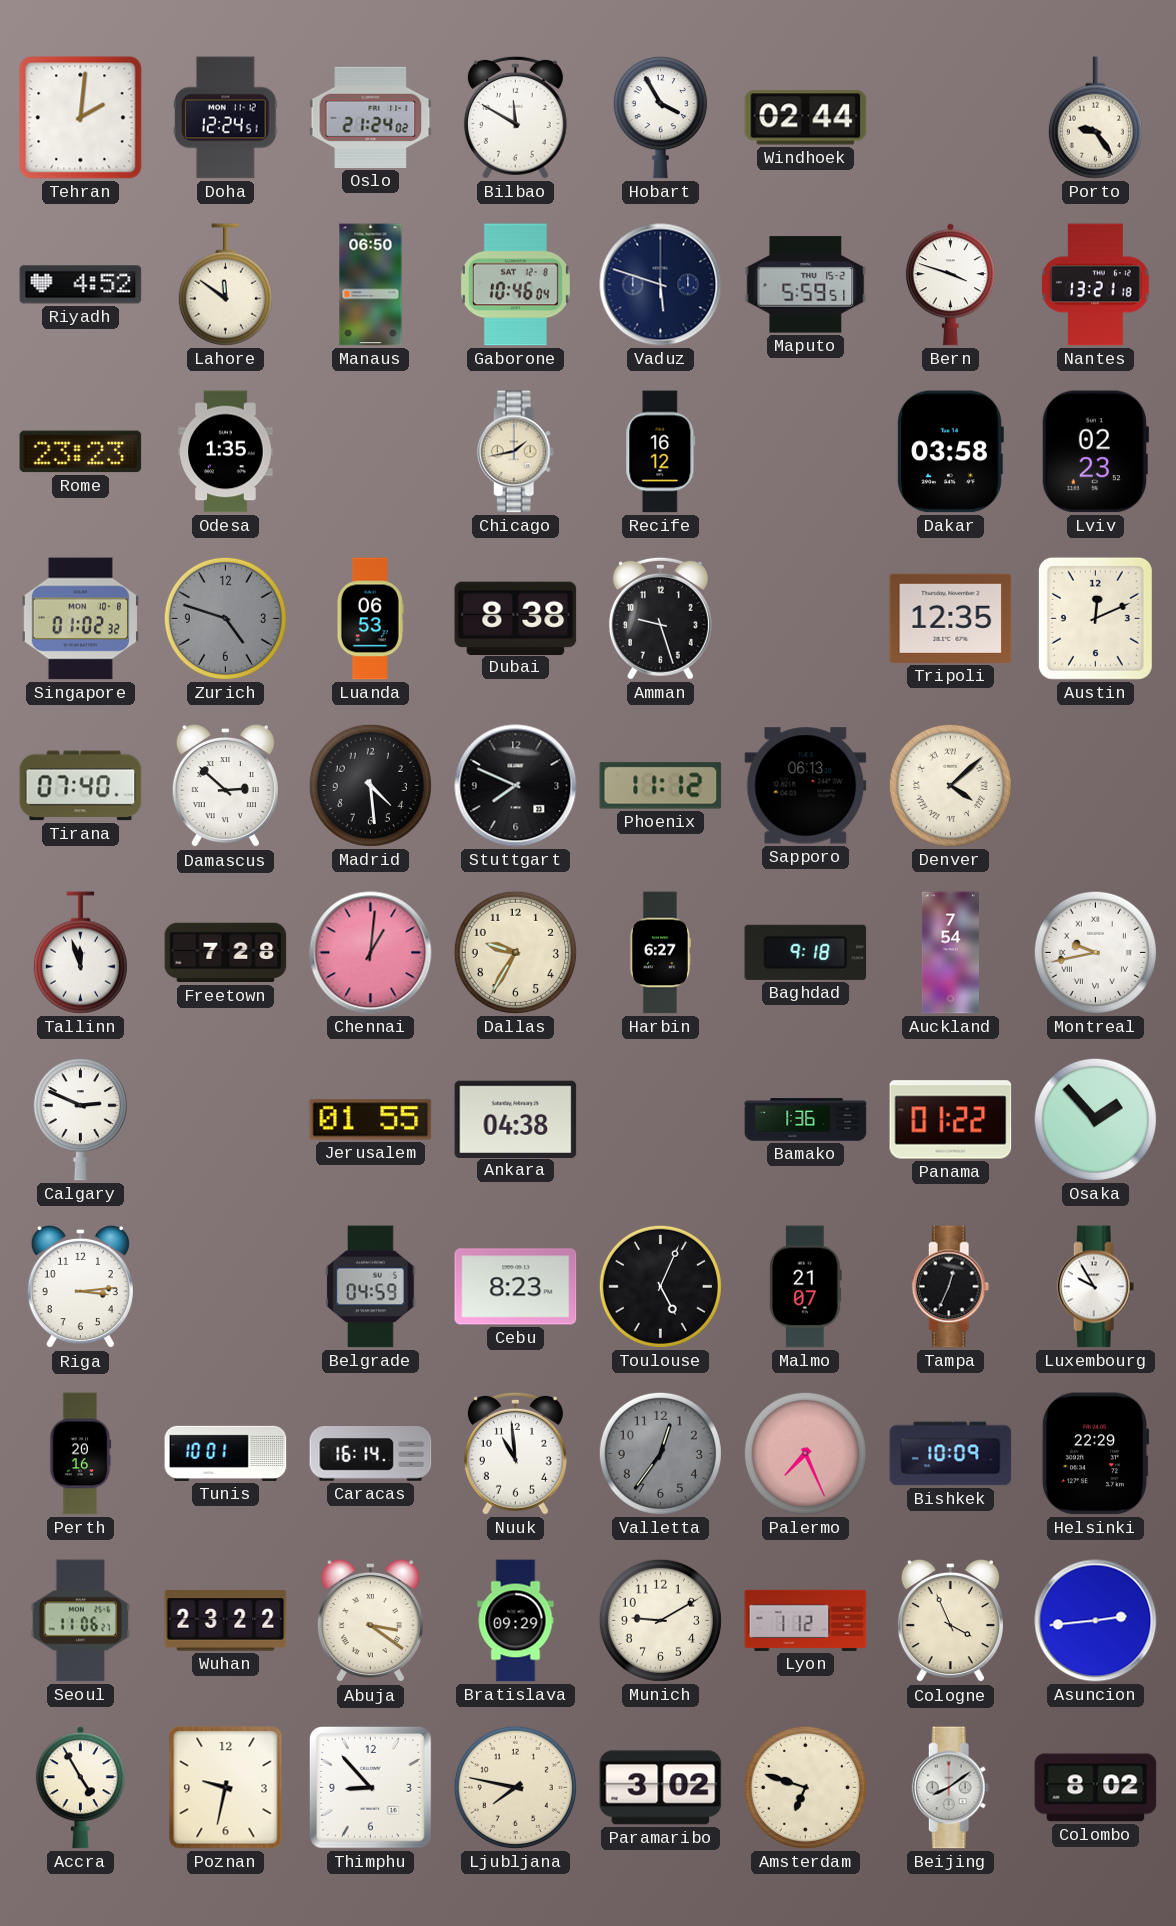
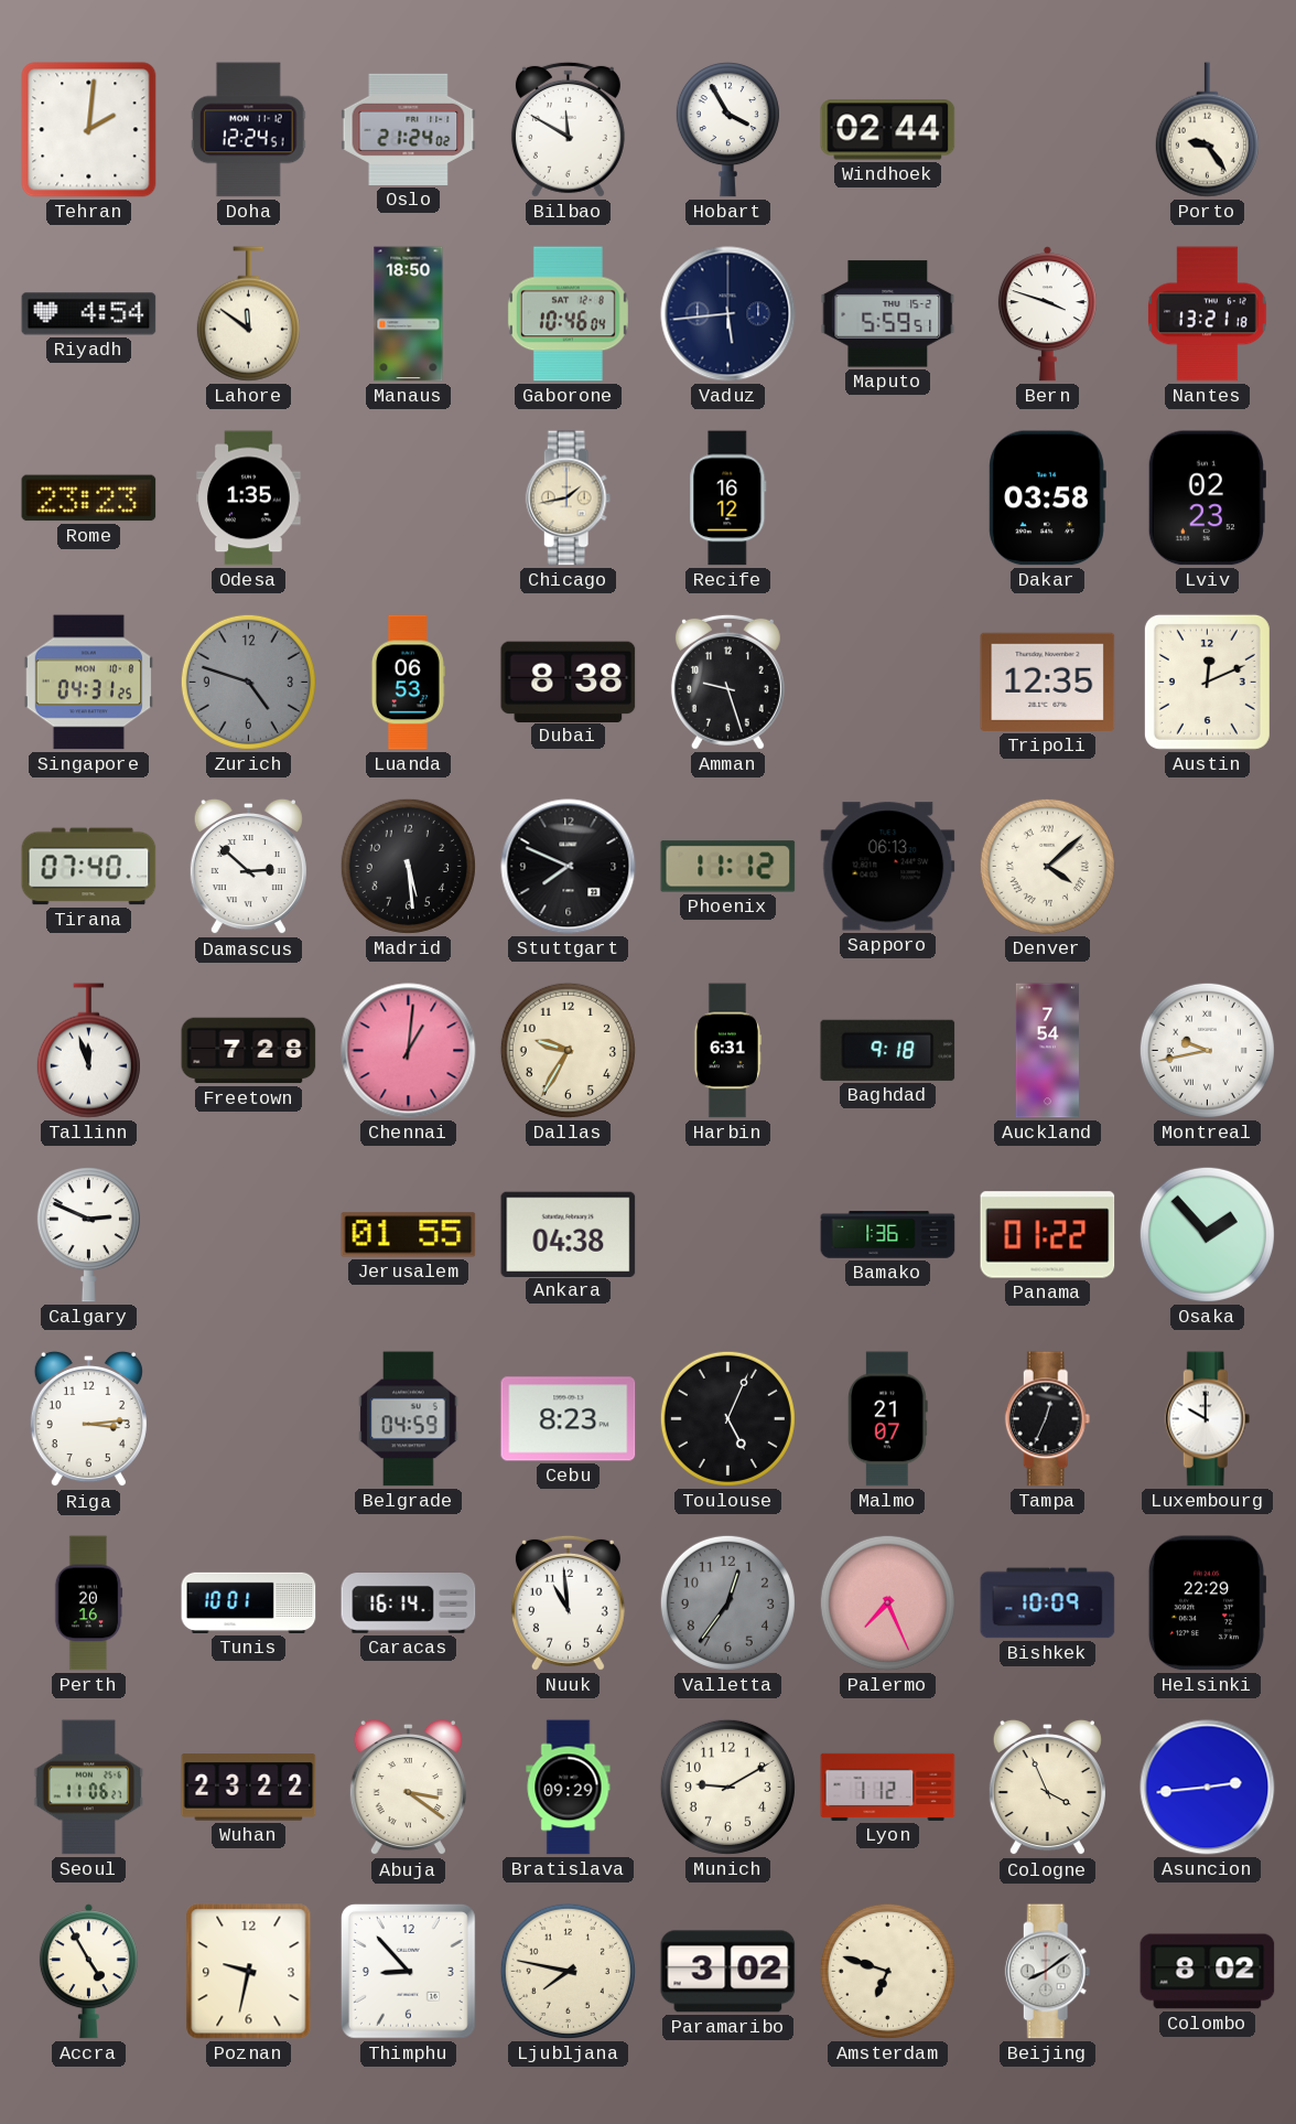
Riyadh: 4:52 -> 4:54
Manaus: 06:50 -> 18:50
Vaduz: 5:48 -> 5:44
Singapore: 01:02 -> 04:31
Madrid: 4:29 -> 5:29
Harbin: 6:27 -> 6:31
Luxembourg: 9:55 -> 10:00
